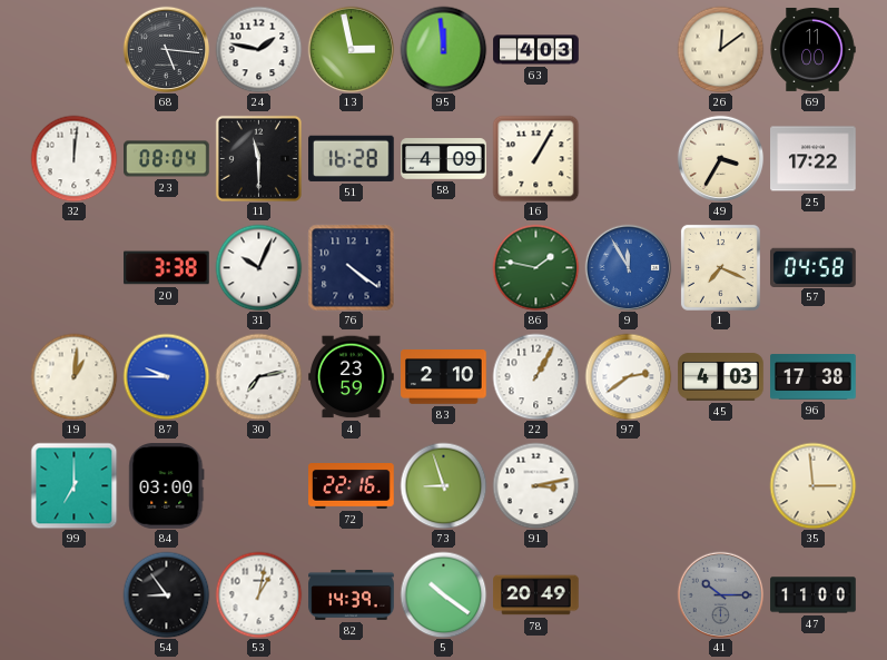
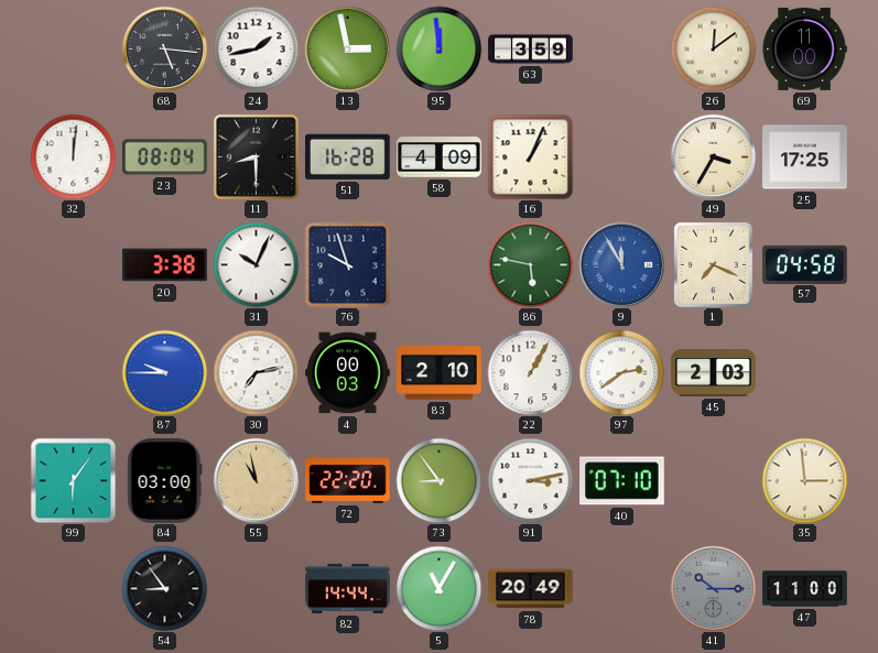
24: 1:47 -> 1:43
63: 4:03 -> 3:59
11: 11:30 -> 8:30
16: 1:05 -> 1:04
25: 17:22 -> 17:25
76: 4:21 -> 9:57
86: 1:47 -> 5:47
19: 1:01 -> none
4: 23:59 -> 00:03
45: 4:03 -> 2:03
96: 17:38 -> none
99: 7:00 -> 6:06
55: none -> 10:58
72: 22:16 -> 22:20
73: 8:57 -> 8:54
40: none -> 07:10
53: 1:02 -> none
82: 14:39 -> 14:44
5: 10:21 -> 11:05
